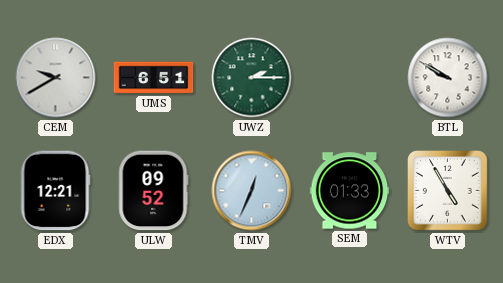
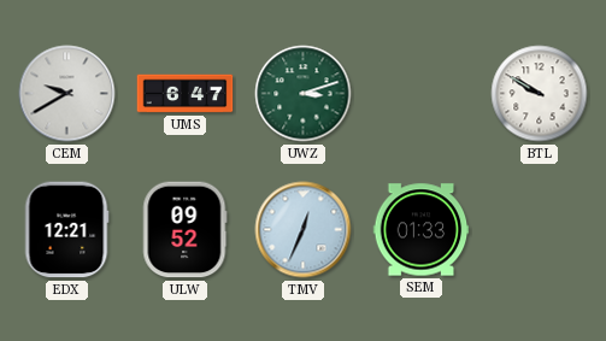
UMS: 6:51 -> 6:47
UWZ: 2:15 -> 3:12
WTV: 4:55 -> none
